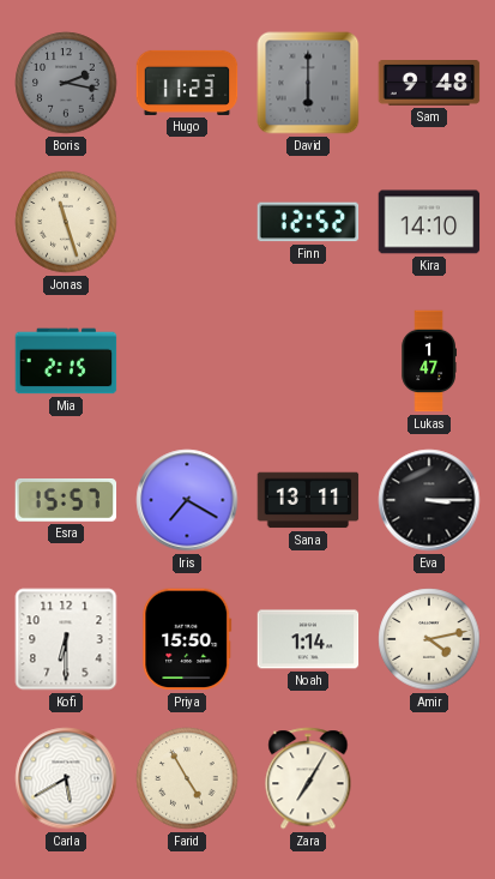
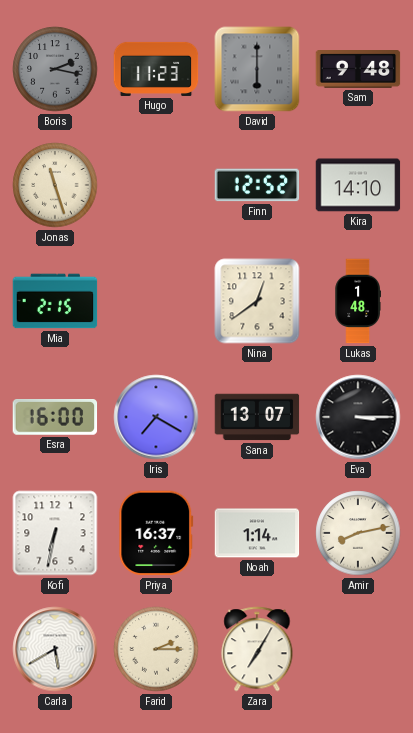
Nina: none -> 12:39
Lukas: 1:47 -> 1:48
Esra: 15:57 -> 16:00
Sana: 13:11 -> 13:07
Kofi: 6:30 -> 6:32
Priya: 15:50 -> 16:37
Amir: 4:13 -> 8:13
Farid: 4:55 -> 2:15
